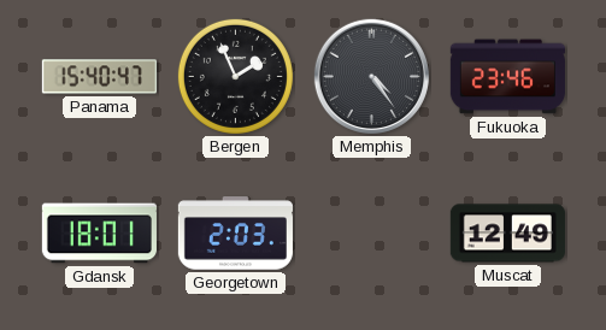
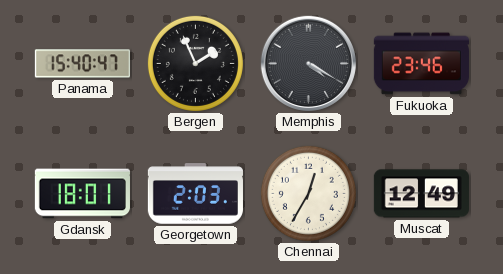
Memphis: 4:24 -> 4:20
Chennai: none -> 12:35
